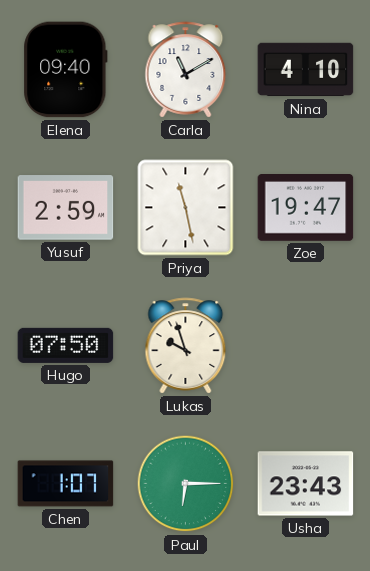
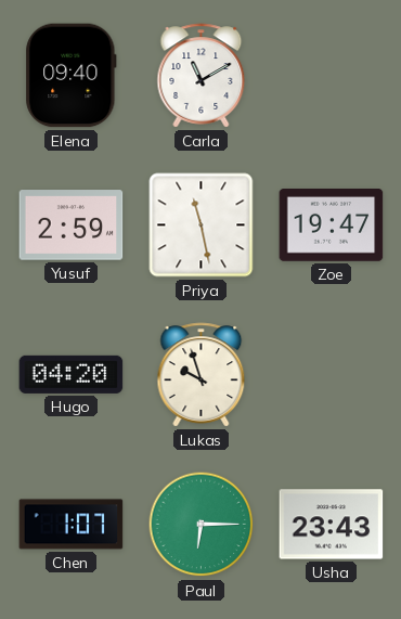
Nina: 4:10 -> none
Hugo: 07:50 -> 04:20
